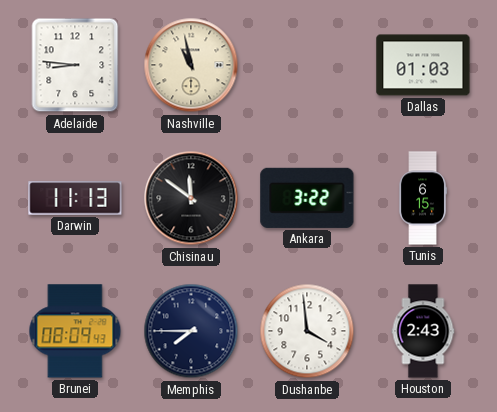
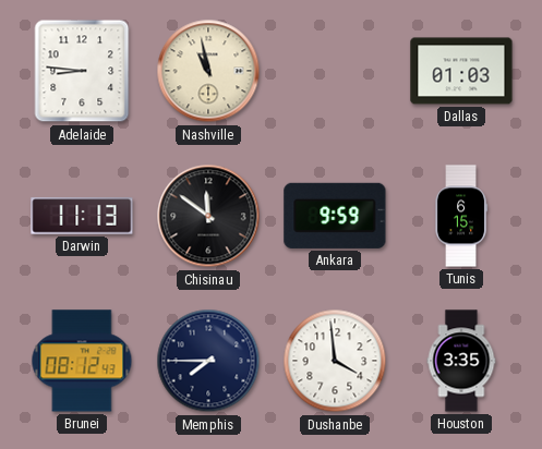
Ankara: 3:22 -> 9:59
Brunei: 08:09 -> 08:12
Houston: 2:43 -> 3:35
